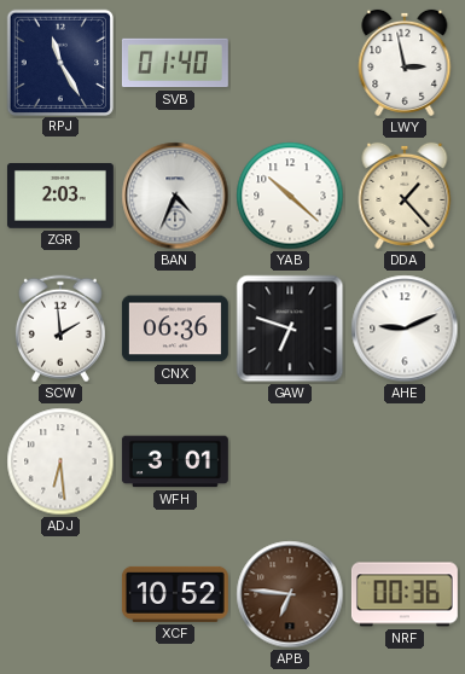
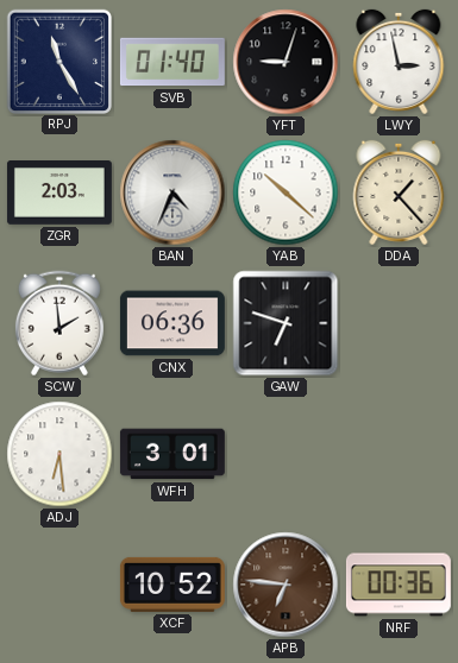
YFT: none -> 9:03
AHE: 9:11 -> none
